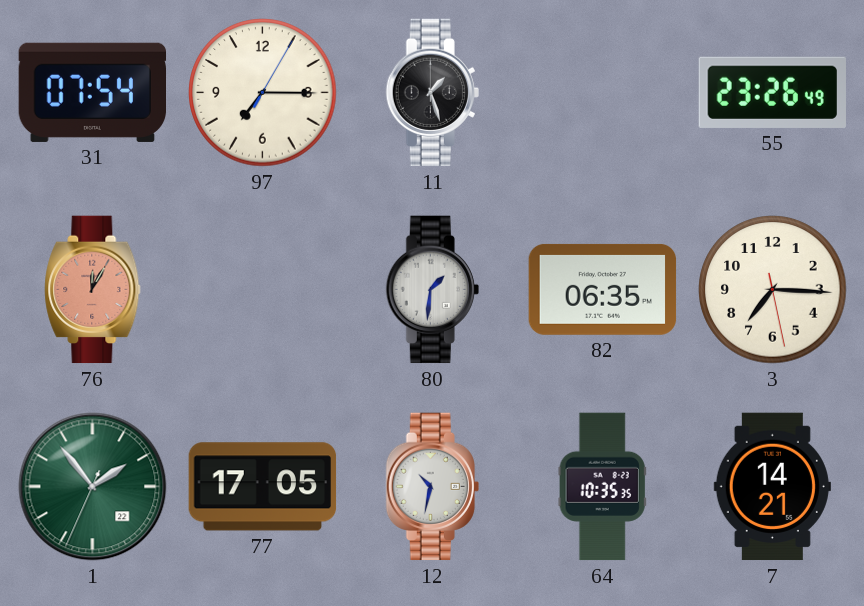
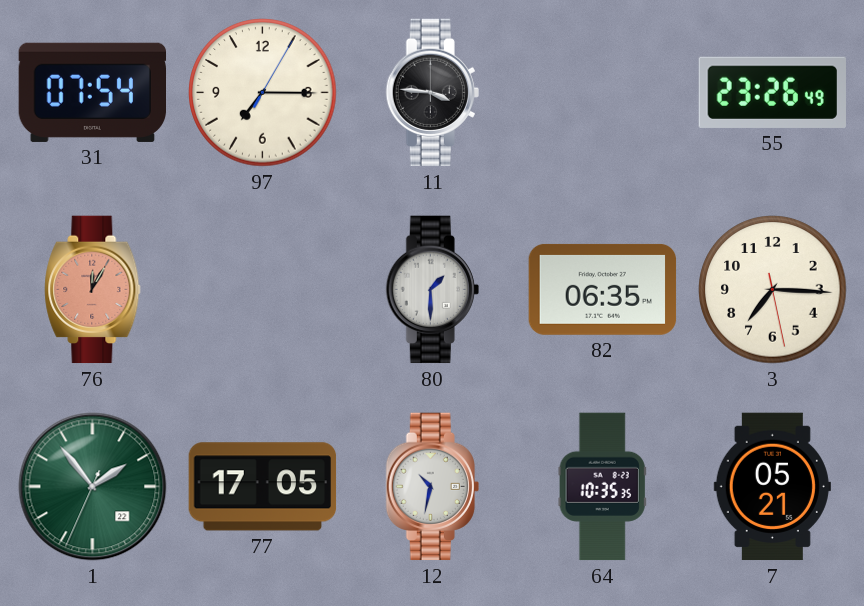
11: 1:27 -> 3:46
80: 1:31 -> 1:30
7: 14:21 -> 05:21
